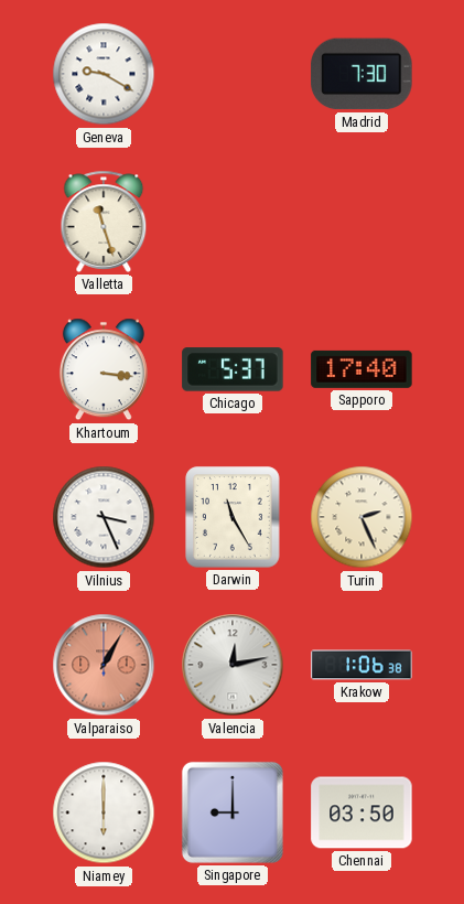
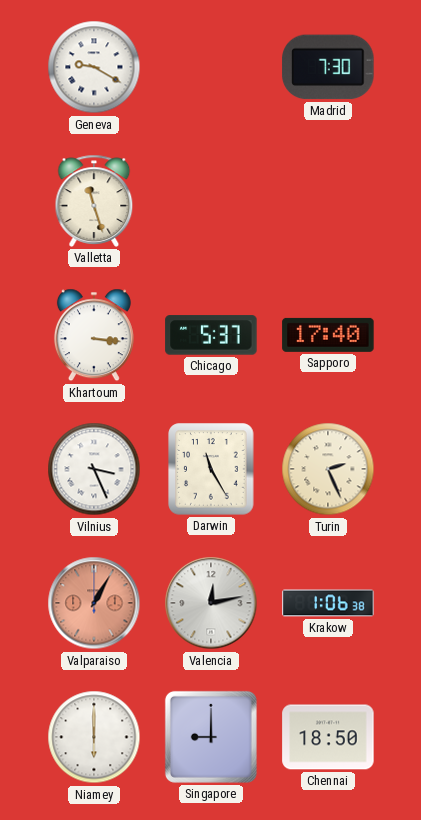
Chennai: 03:50 -> 18:50
